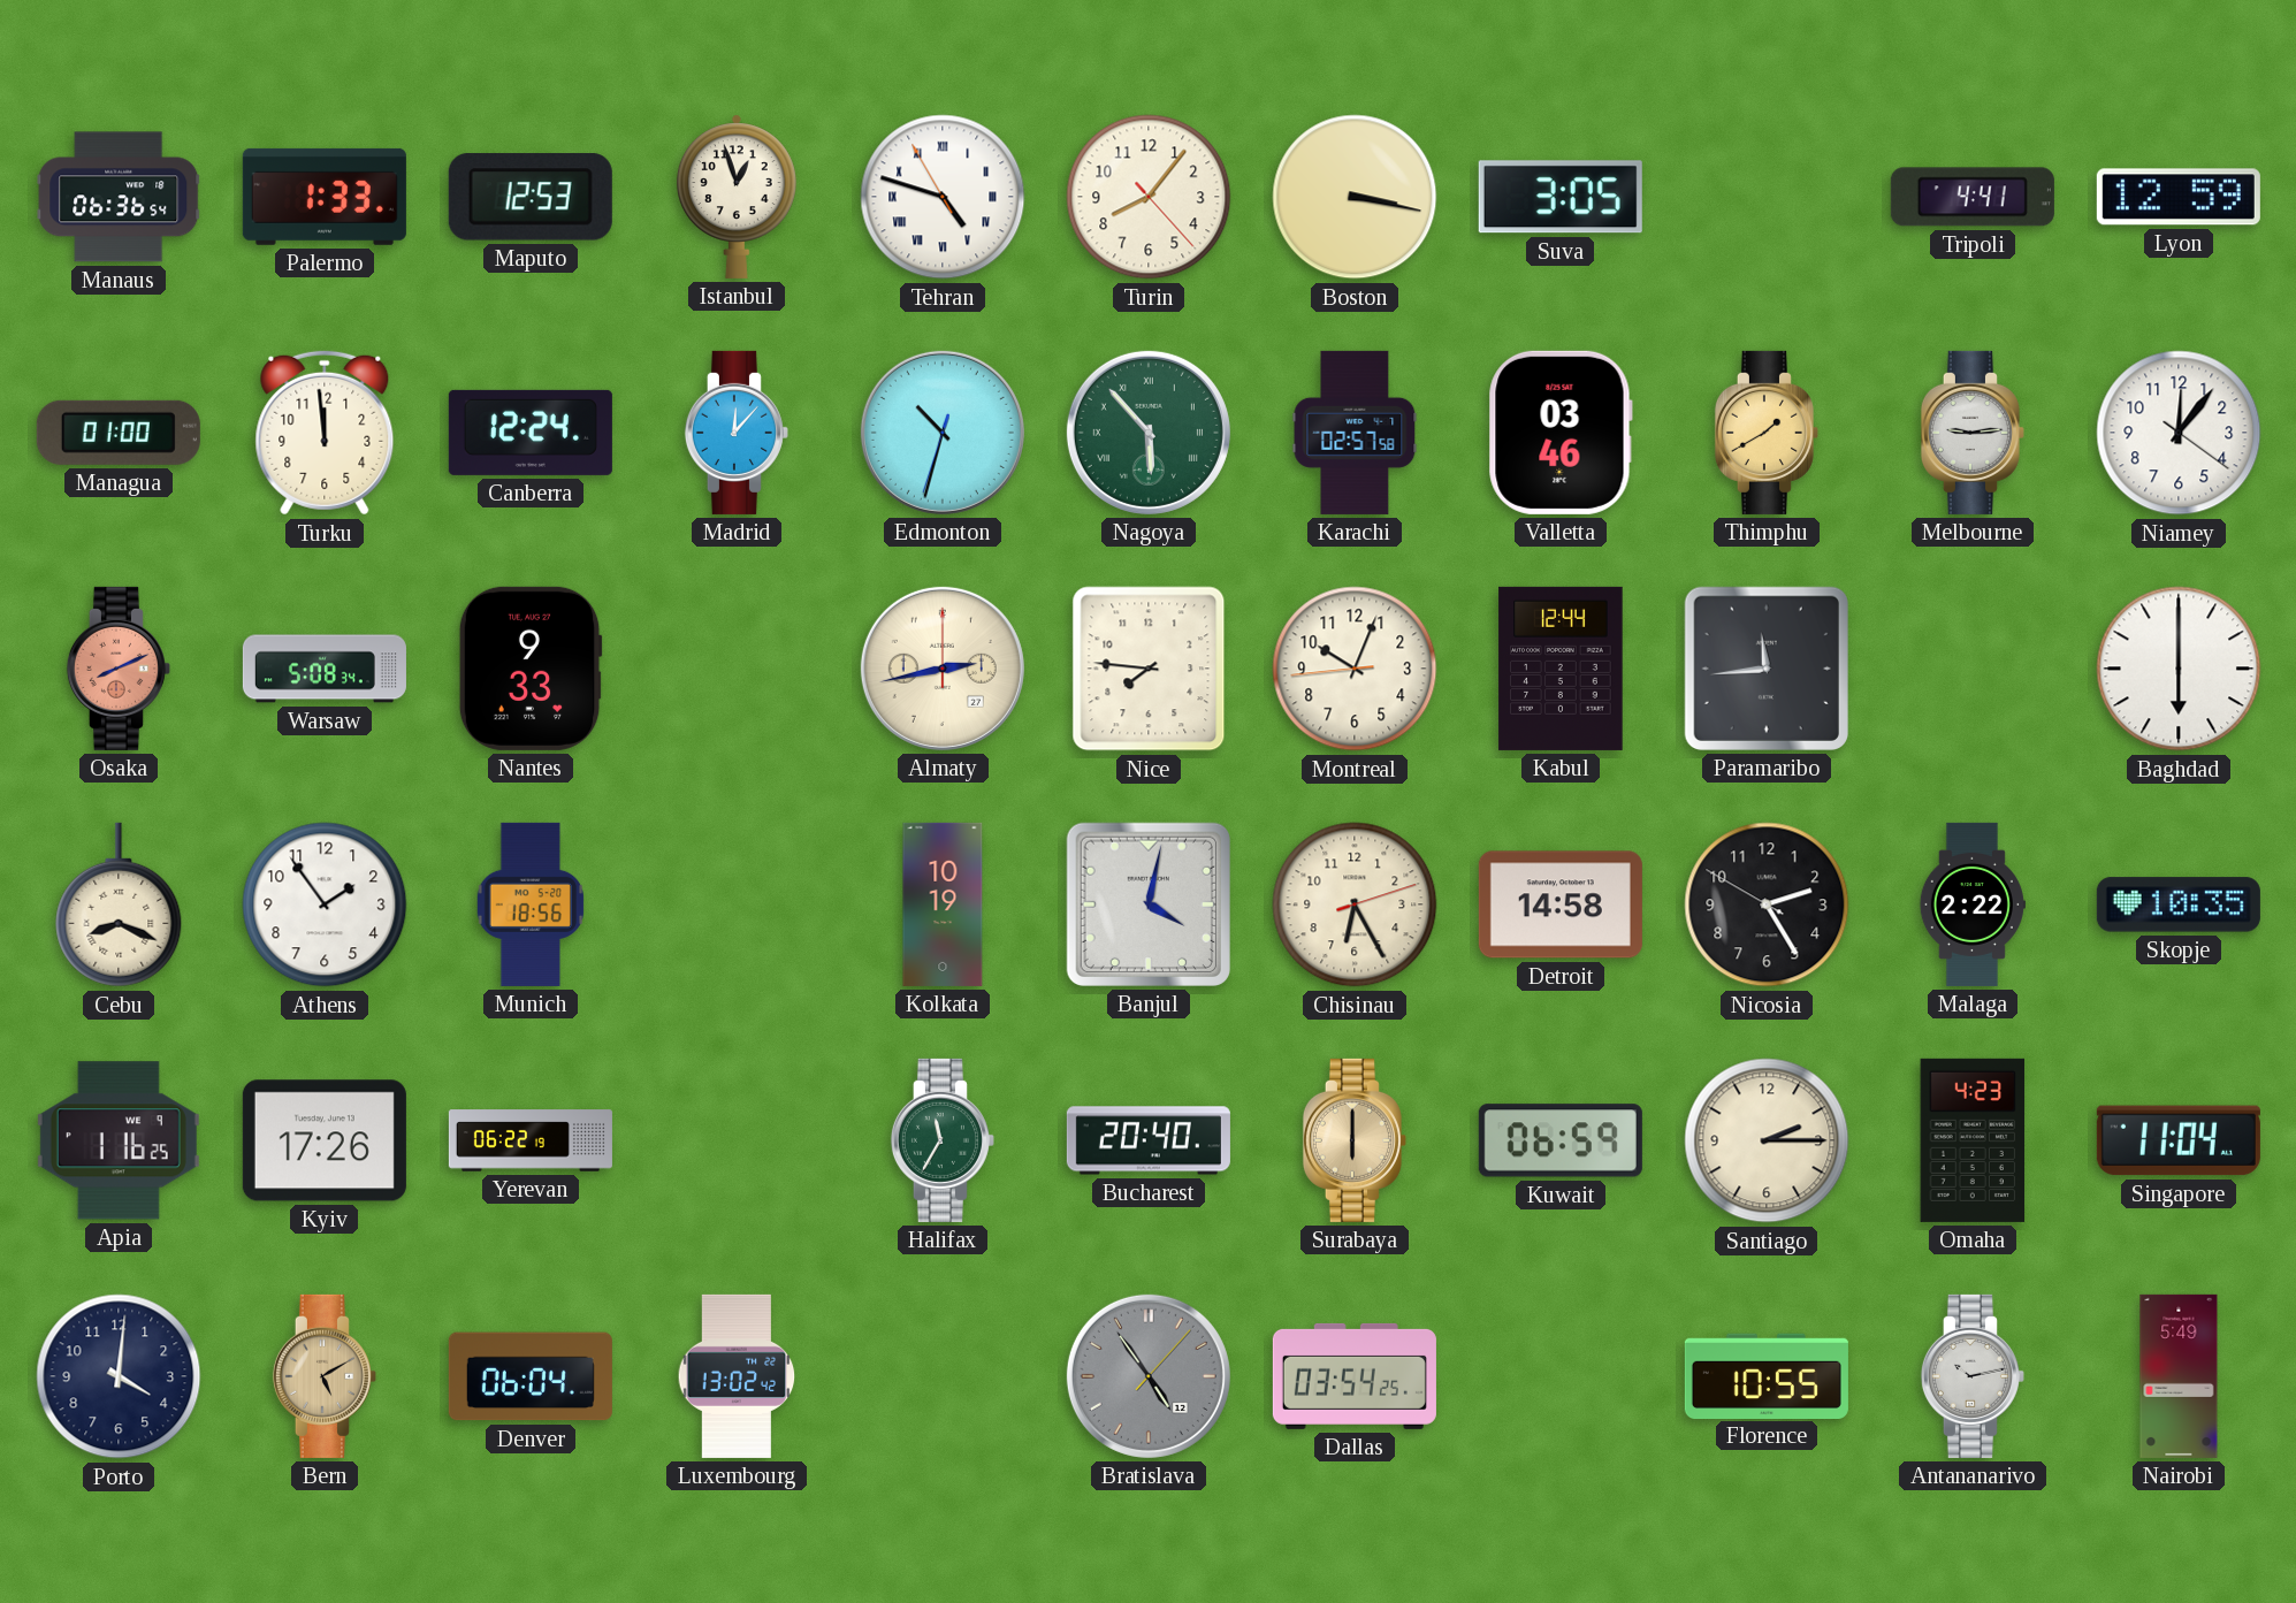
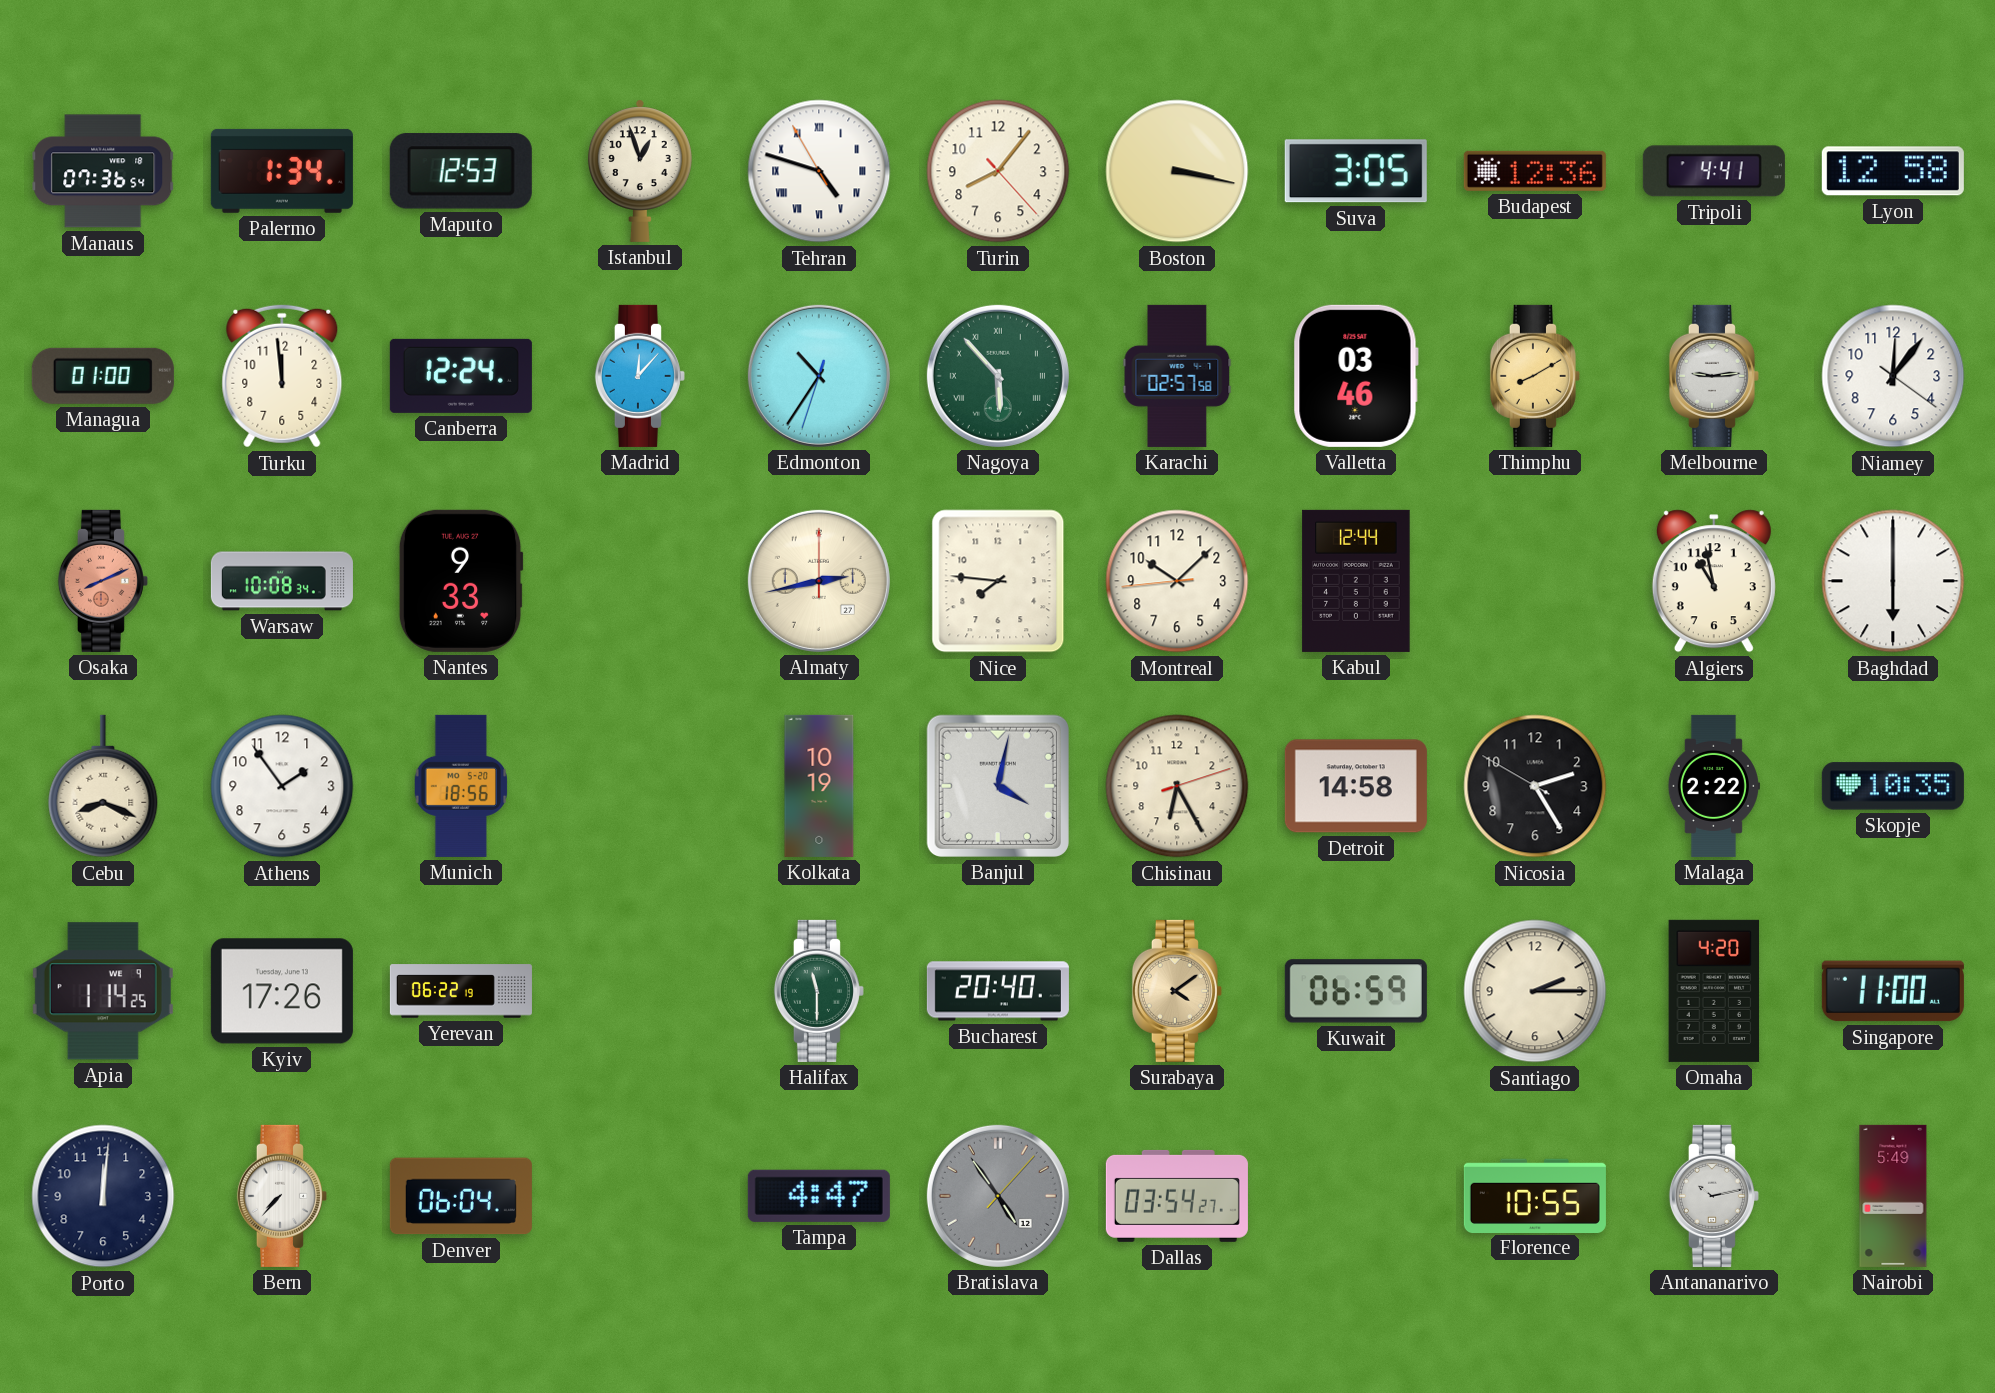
Manaus: 06:36 -> 07:36
Palermo: 1:33 -> 1:34
Budapest: none -> 12:36
Lyon: 12:59 -> 12:58
Edmonton: 10:32 -> 10:35
Thimphu: 1:40 -> 8:10
Warsaw: 5:08 -> 10:08
Montreal: 10:03 -> 10:07
Paramaribo: 11:44 -> none
Algiers: none -> 10:58
Apia: 1:16 -> 1:14
Halifax: 11:35 -> 11:30
Surabaya: 6:00 -> 4:09
Omaha: 4:23 -> 4:20
Singapore: 11:04 -> 11:00
Porto: 4:01 -> 12:01
Bern: 5:10 -> 7:37
Bern dial: champagne -> white
Luxembourg: 13:02 -> none
Tampa: none -> 4:47
Dallas: 03:54:25 -> 03:54:27
